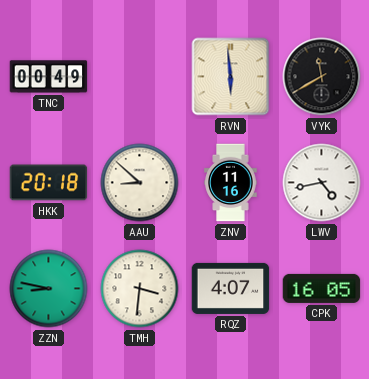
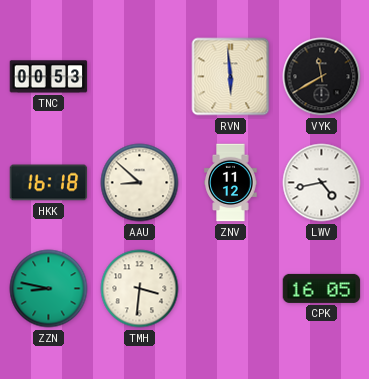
TNC: 00:49 -> 00:53
HKK: 20:18 -> 16:18
ZNV: 11:16 -> 11:12
RQZ: 4:07 -> none
